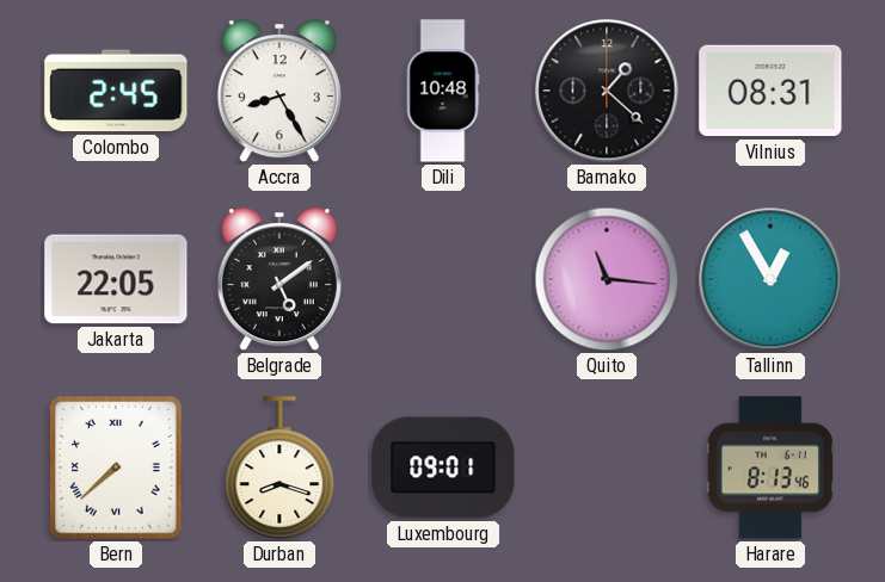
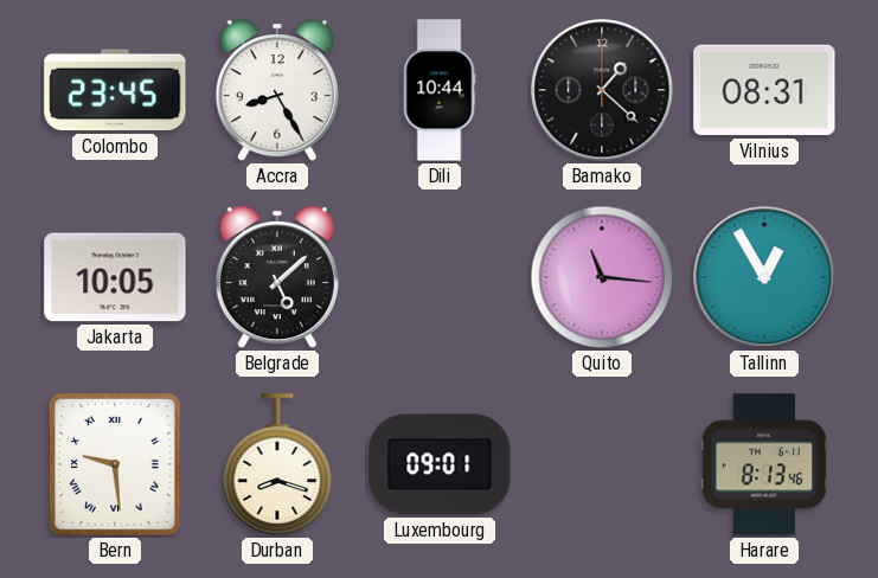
Colombo: 2:45 -> 23:45
Dili: 10:48 -> 10:44
Jakarta: 22:05 -> 10:05
Belgrade: 5:09 -> 5:08
Bern: 7:38 -> 9:29
